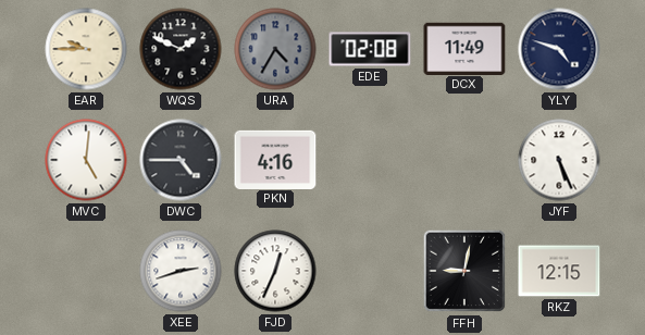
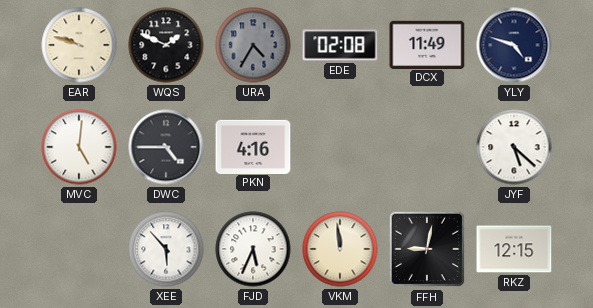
EAR: 9:45 -> 9:48
JYF: 5:26 -> 5:22
XEE: 2:42 -> 5:53
FJD: 12:34 -> 5:34
VKM: none -> 11:59
